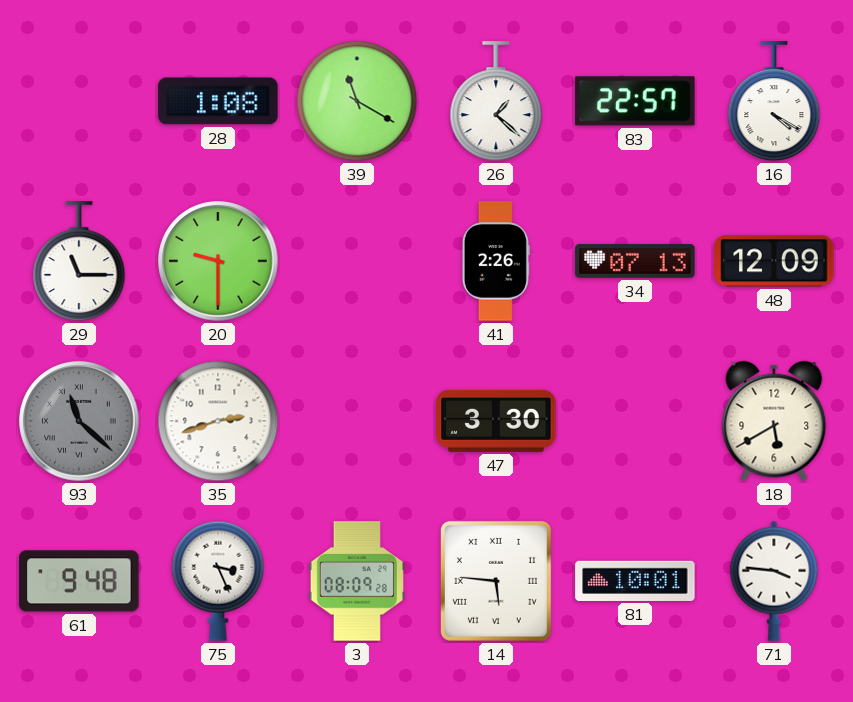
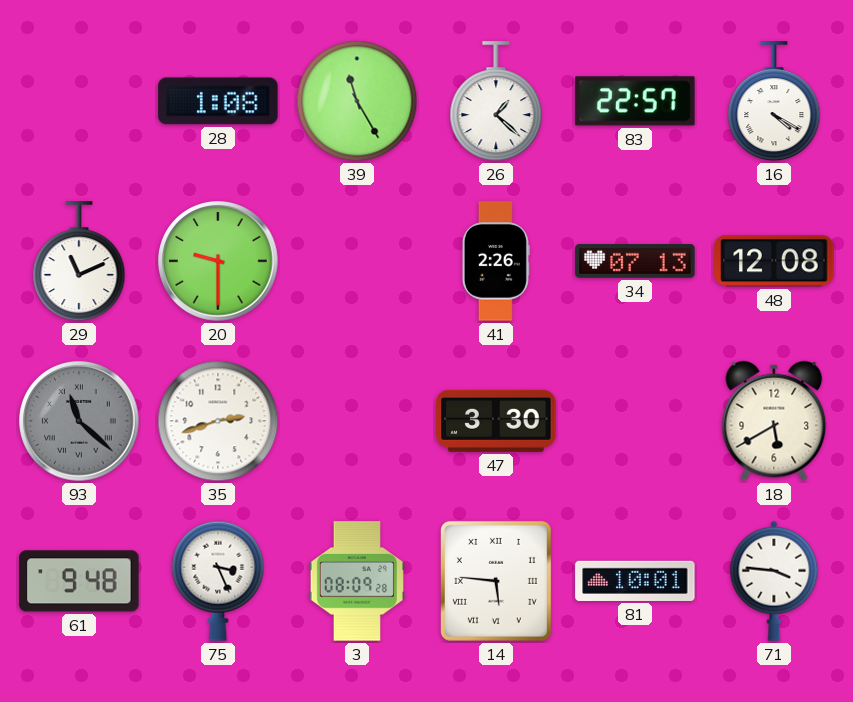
39: 11:20 -> 11:25
29: 11:15 -> 11:11
48: 12:09 -> 12:08
